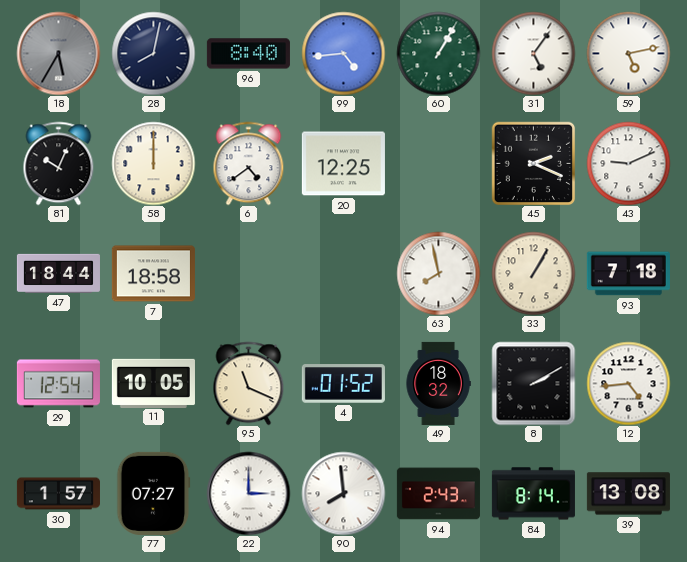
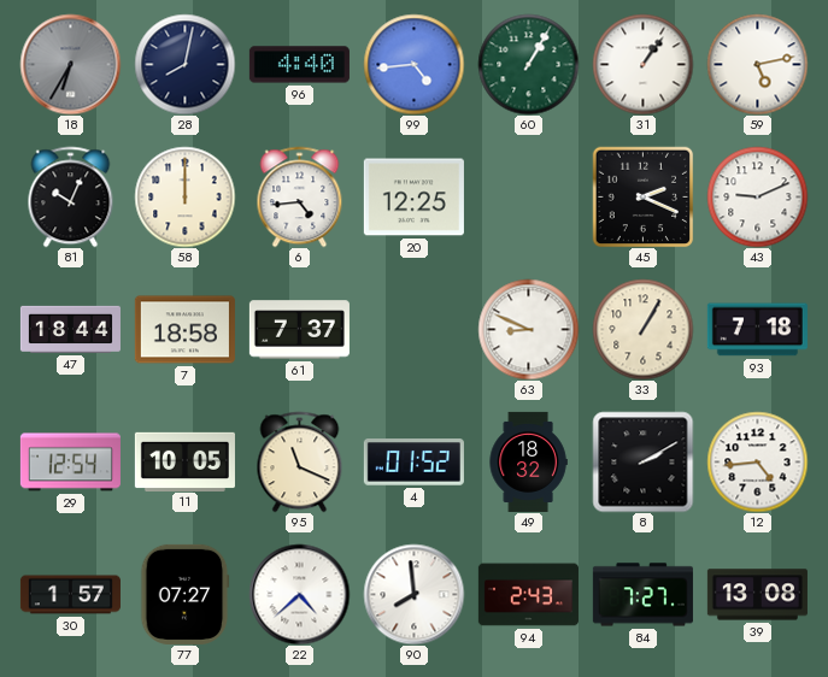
18: 5:35 -> 6:35
96: 8:40 -> 4:40
31: 5:06 -> 1:06
6: 4:39 -> 4:44
61: none -> 7:37
63: 7:58 -> 8:49
22: 3:00 -> 4:38
84: 8:14 -> 7:27
